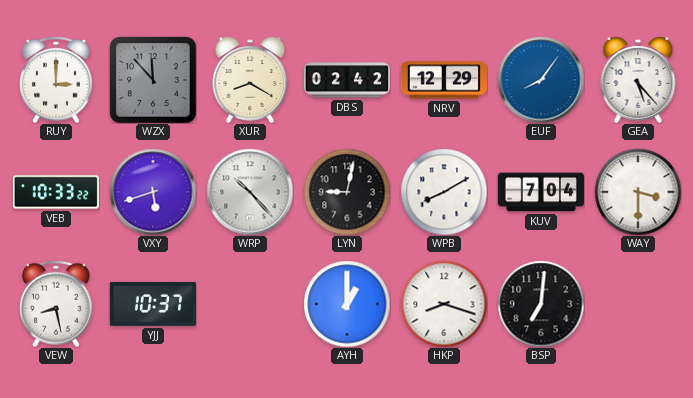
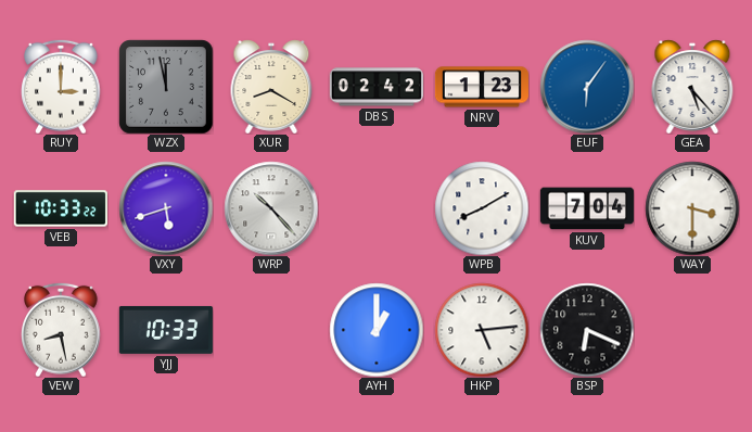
WZX: 11:53 -> 11:58
NRV: 12:29 -> 1:23
EUF: 8:06 -> 6:06
LYN: 9:02 -> none
YJJ: 10:37 -> 10:33
HKP: 8:18 -> 5:14
BSP: 7:01 -> 6:19
